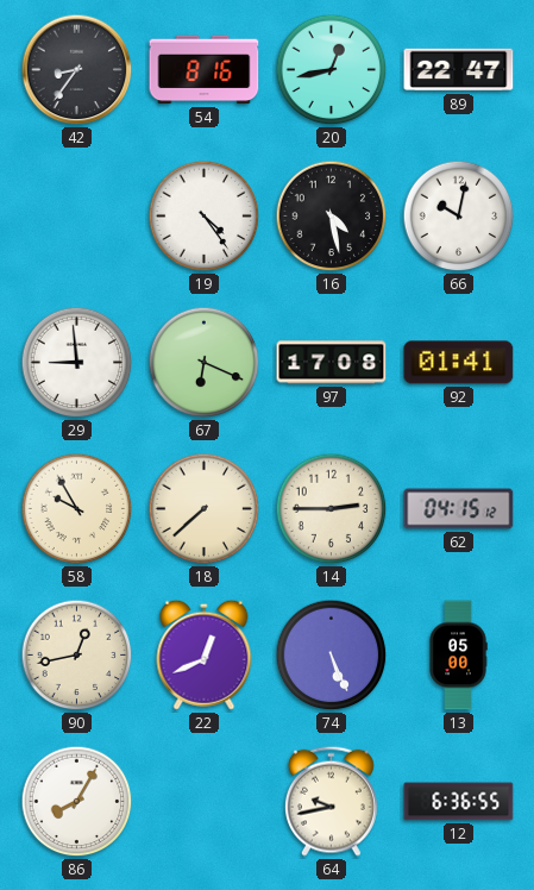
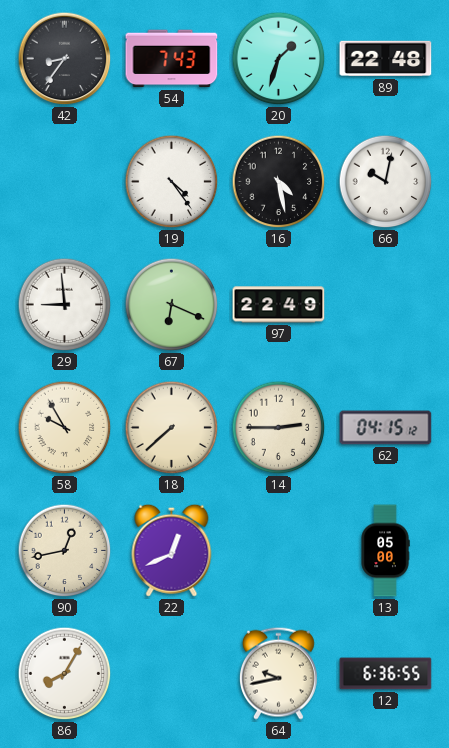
54: 8:16 -> 7:43
20: 12:43 -> 1:33
89: 22:47 -> 22:48
97: 17:08 -> 22:49
92: 01:41 -> none
74: 5:26 -> none
